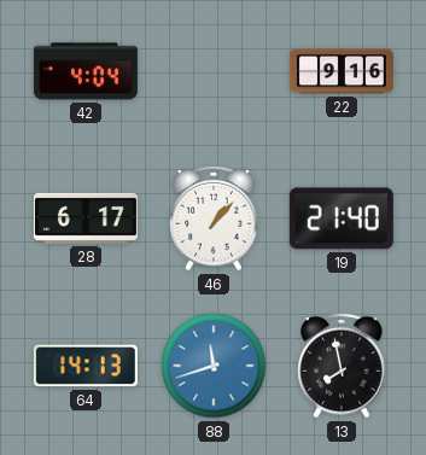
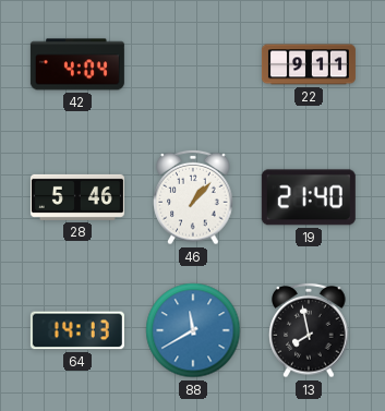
22: 9:16 -> 9:11
28: 6:17 -> 5:46
88: 11:42 -> 11:40
